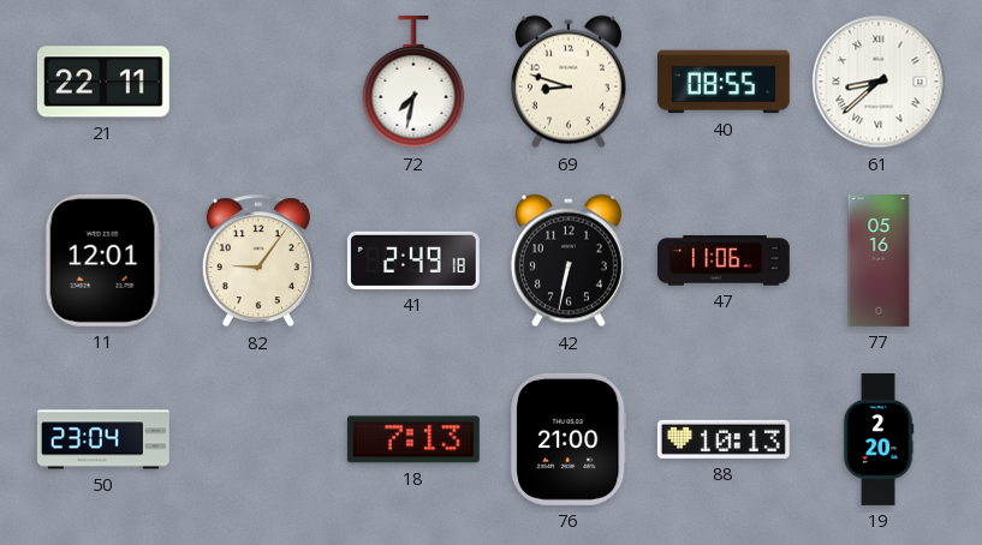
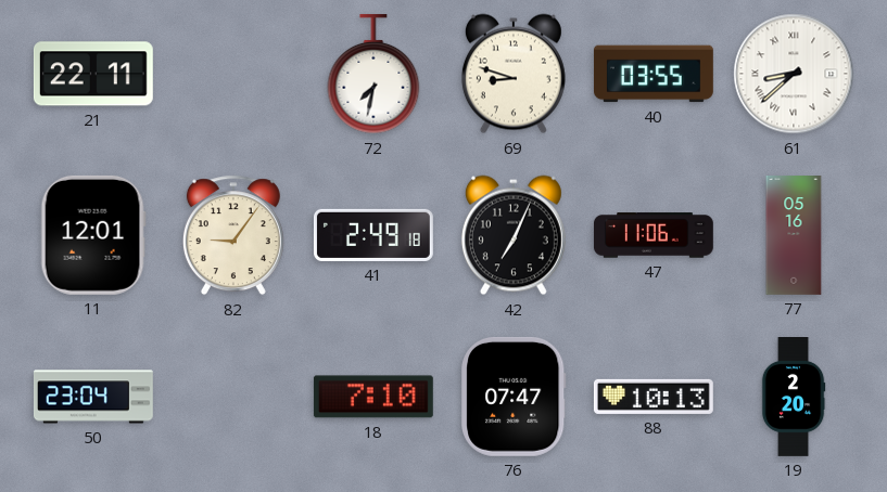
40: 08:55 -> 03:55
42: 6:32 -> 7:04
18: 7:13 -> 7:10
76: 21:00 -> 07:47
